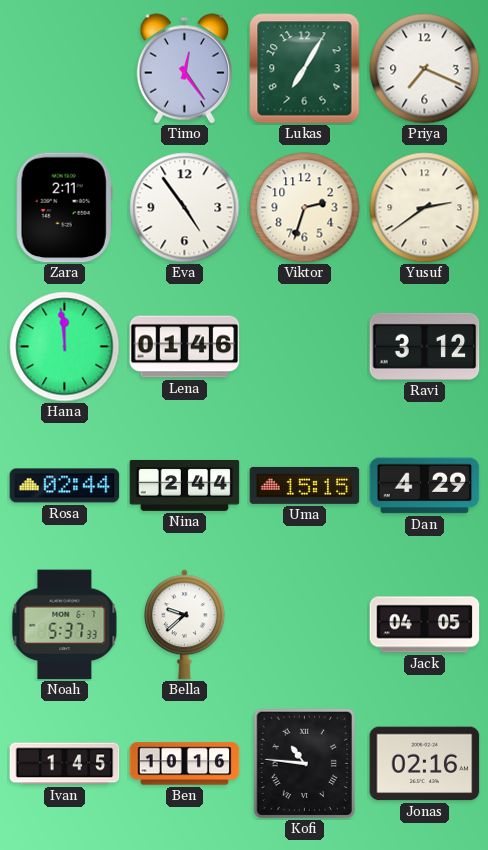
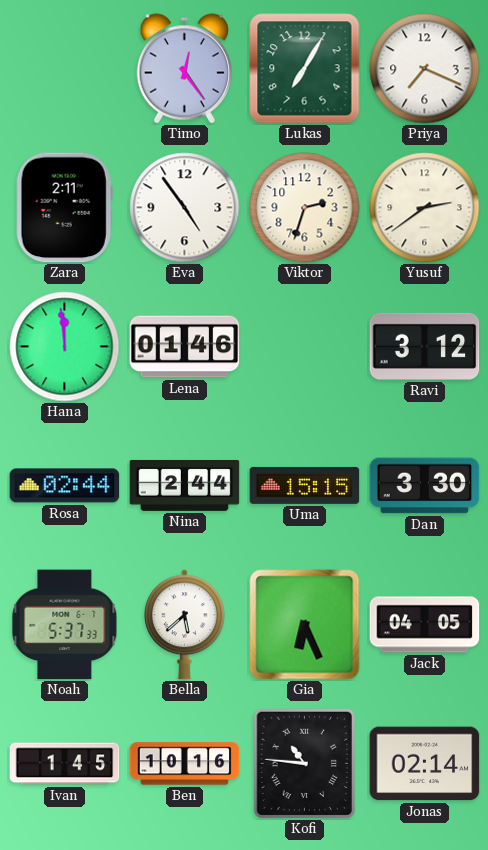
Dan: 4:29 -> 3:30
Bella: 9:38 -> 5:38
Gia: none -> 6:26
Jonas: 02:16 -> 02:14
